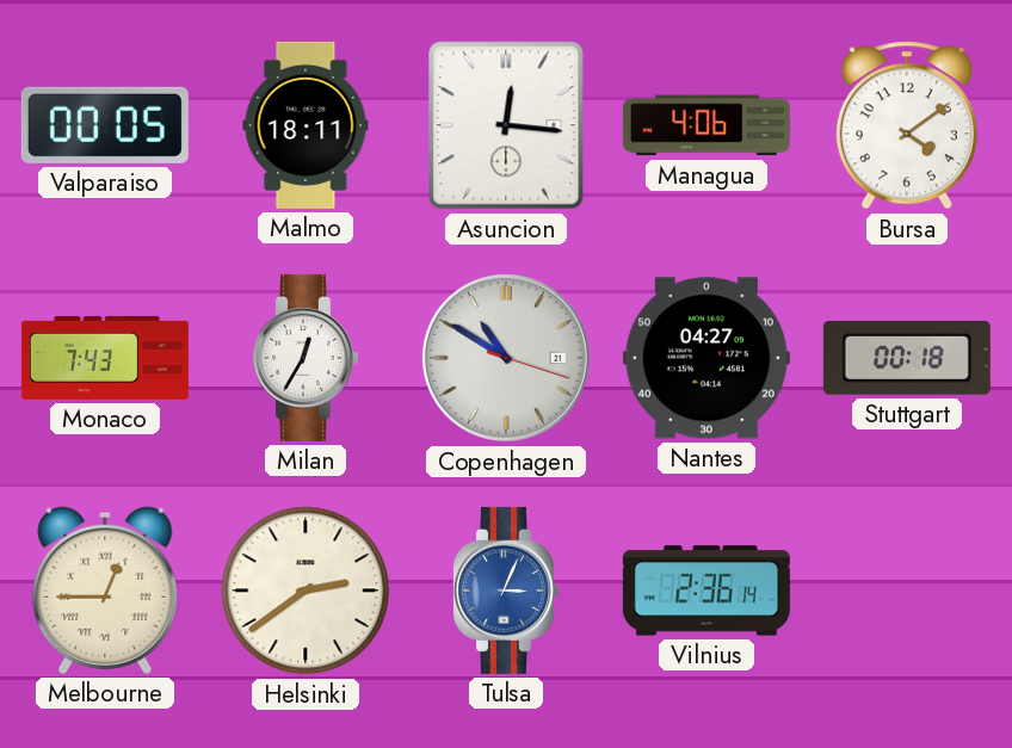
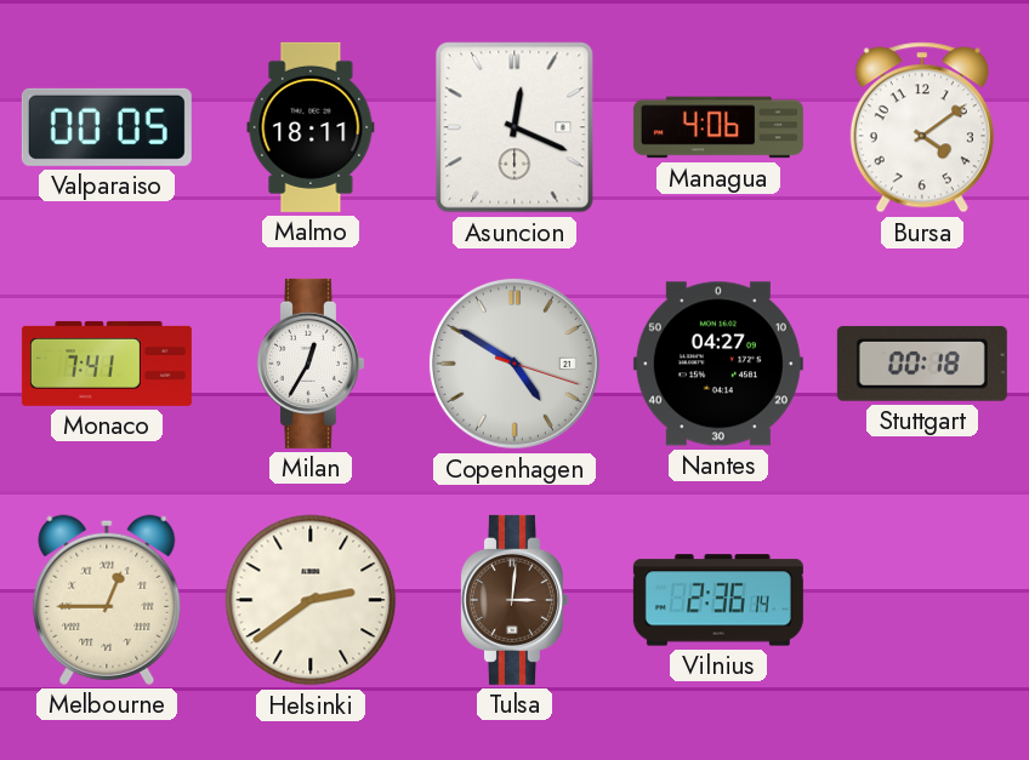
Asuncion: 12:16 -> 12:19
Monaco: 7:43 -> 7:41
Copenhagen: 10:50 -> 4:50
Tulsa: 3:04 -> 3:01
Tulsa dial: blue -> brown
